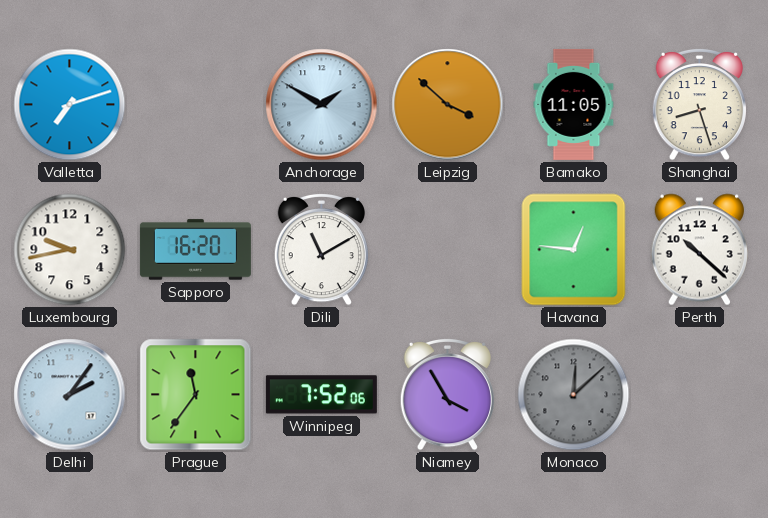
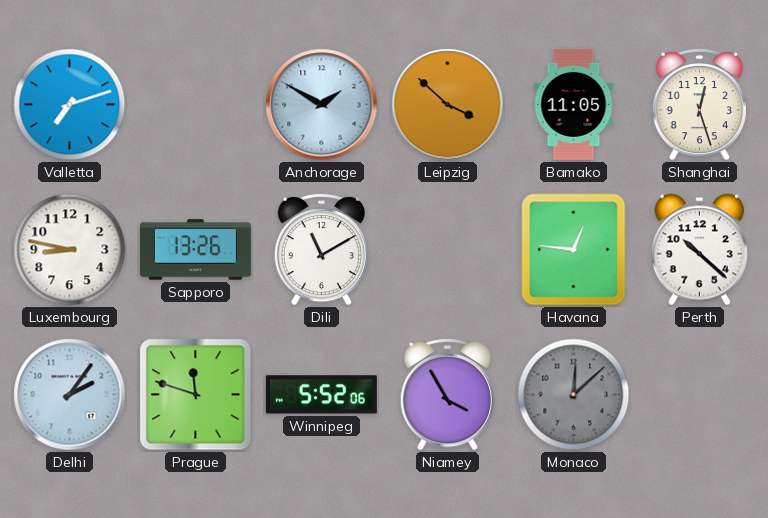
Shanghai: 8:27 -> 12:27
Luxembourg: 9:43 -> 8:47
Sapporo: 16:20 -> 13:26
Prague: 11:36 -> 11:48
Winnipeg: 7:52 -> 5:52
